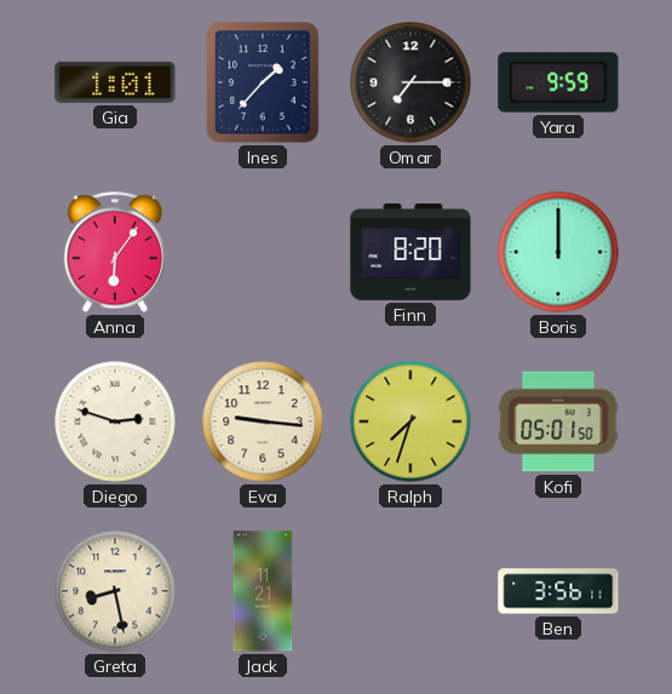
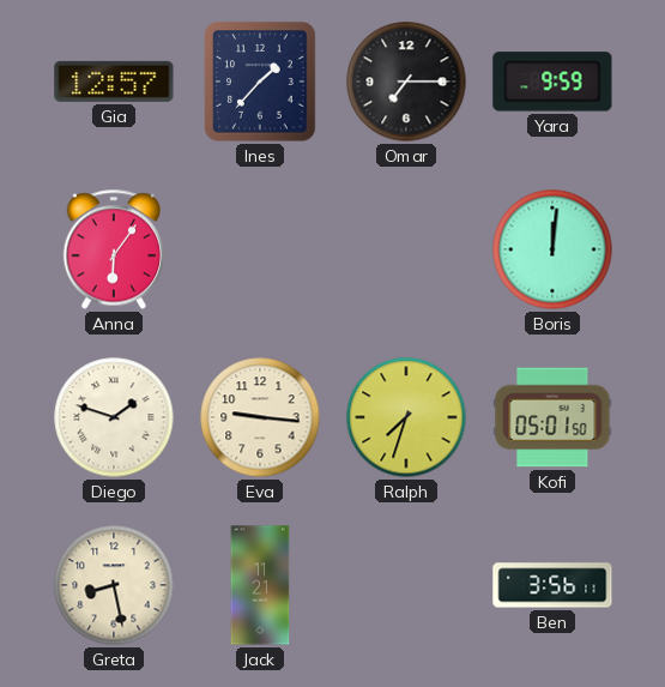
Gia: 1:01 -> 12:57
Finn: 8:20 -> none
Boris: 12:00 -> 12:01
Diego: 2:48 -> 1:48
